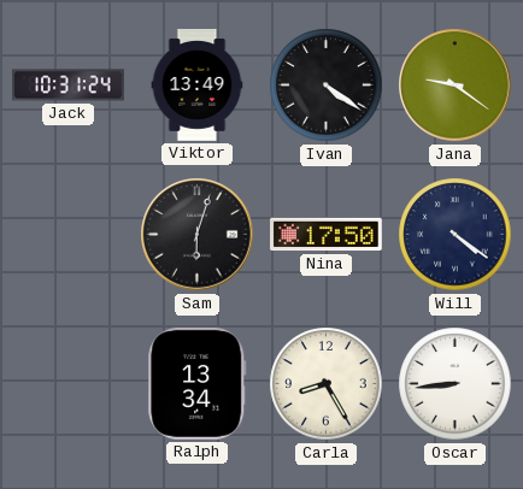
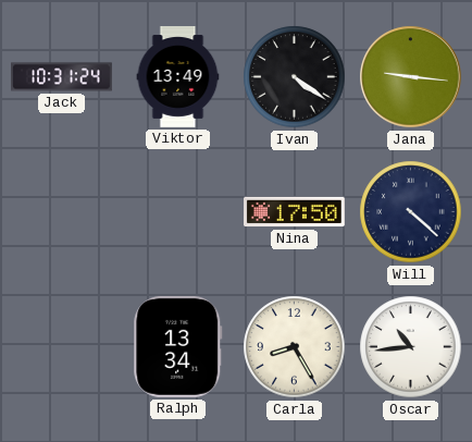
Jana: 9:21 -> 9:16
Sam: 6:03 -> none
Will: 4:21 -> 4:22
Oscar: 8:44 -> 10:44
